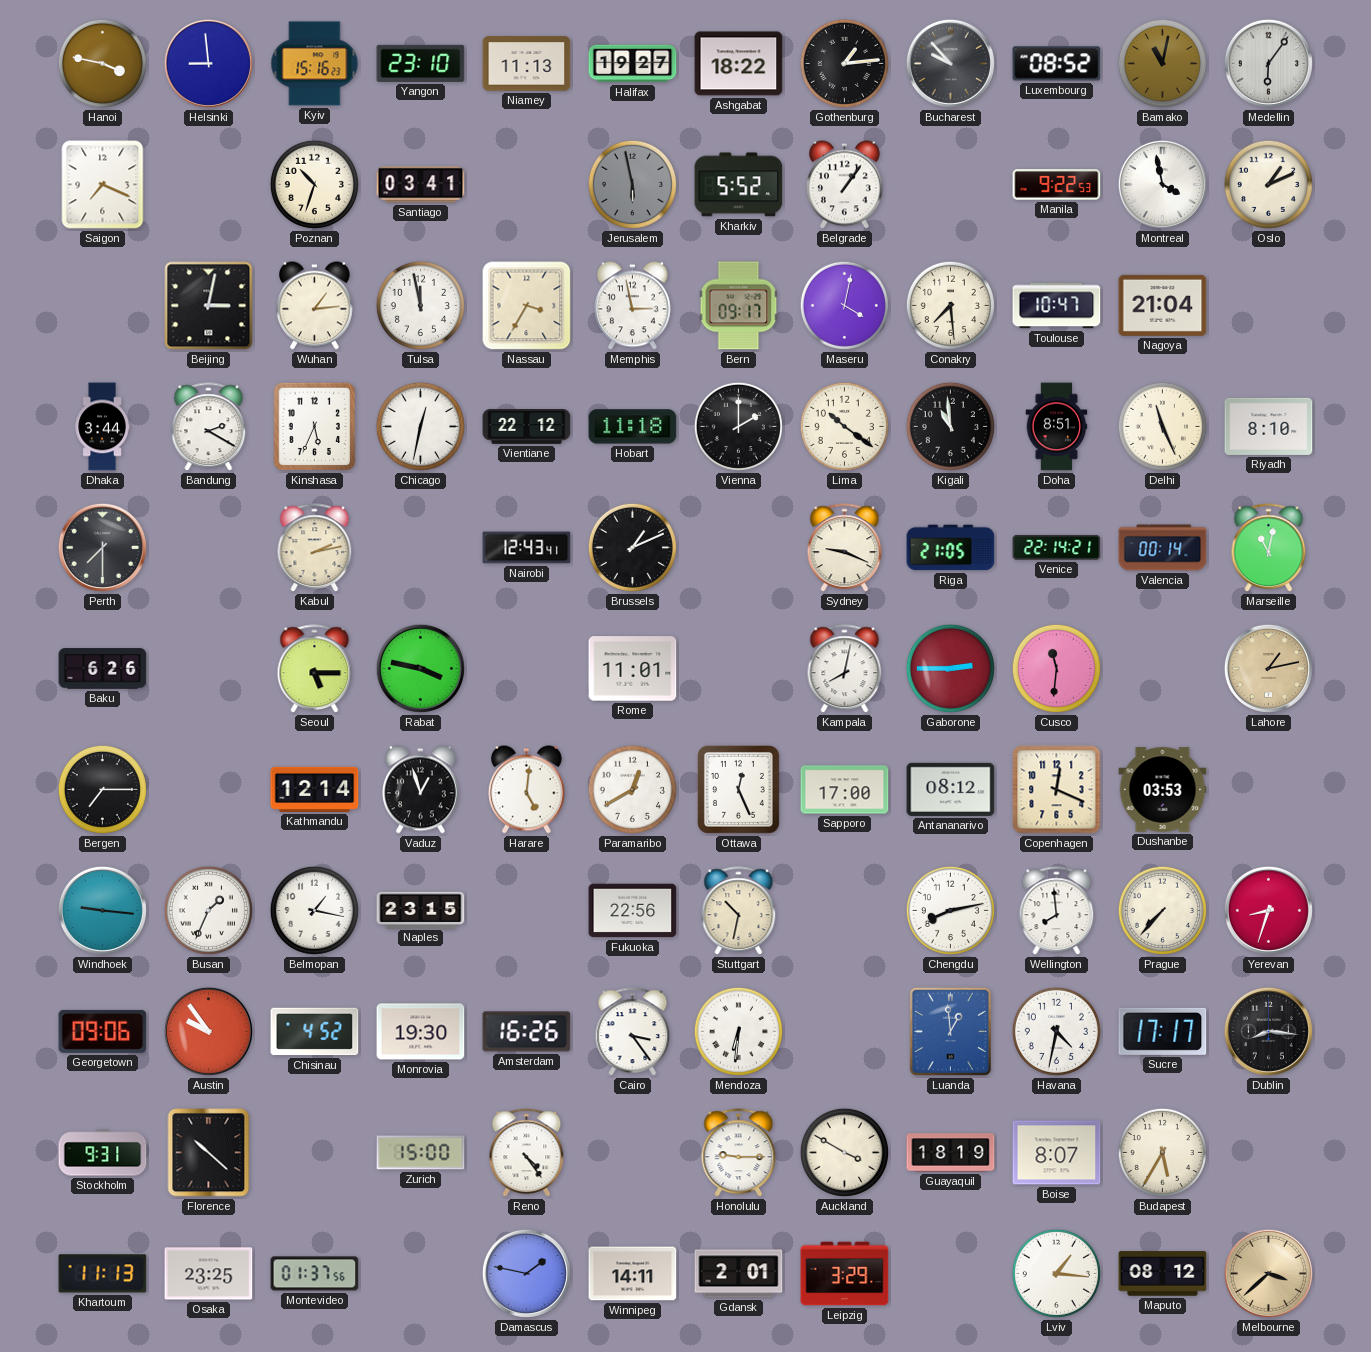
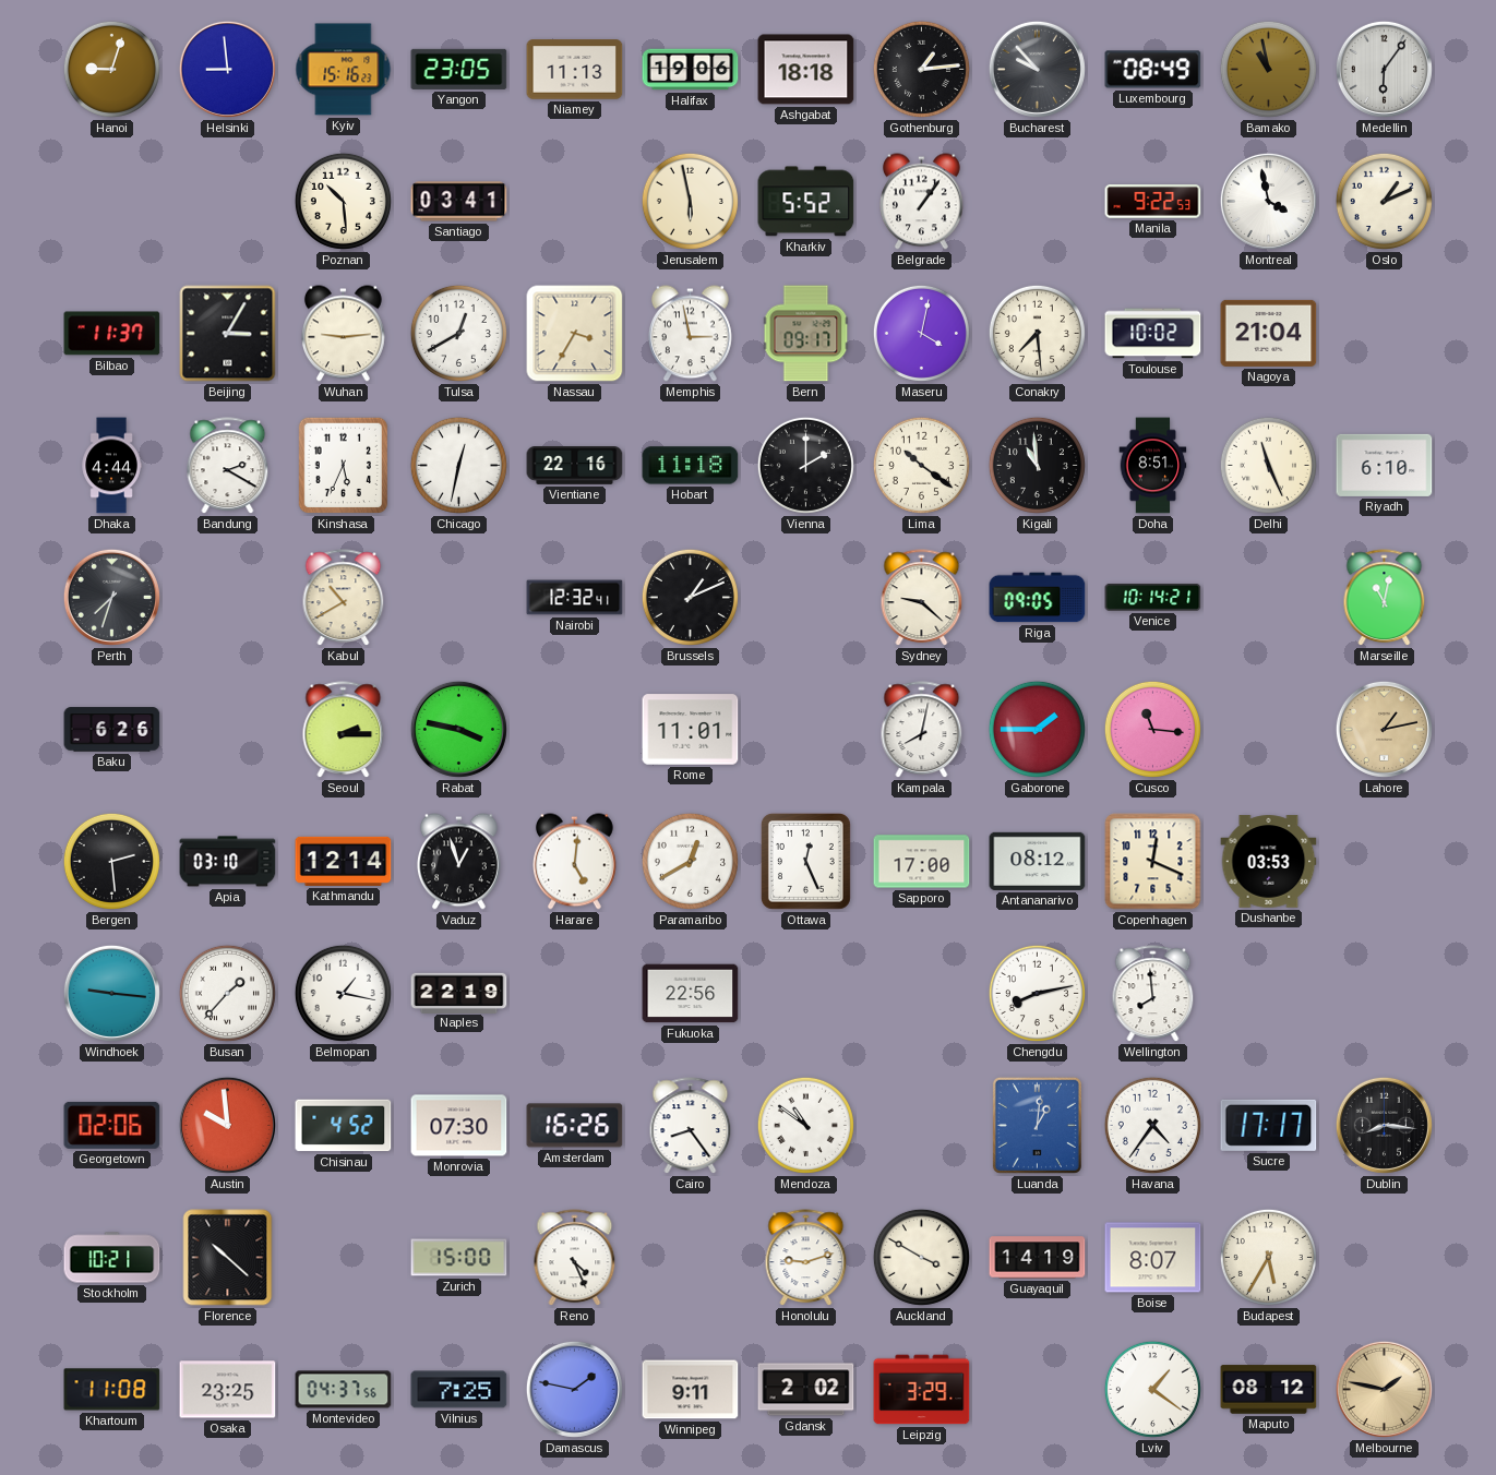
Hanoi: 3:47 -> 9:03
Yangon: 23:10 -> 23:05
Halifax: 19:27 -> 19:06
Ashgabat: 18:22 -> 18:18
Luxembourg: 08:52 -> 08:49
Bamako: 11:02 -> 10:58
Saigon: 7:19 -> none
Poznan: 10:33 -> 10:29
Jerusalem dial: grey -> cream
Bilbao: none -> 11:37
Beijing: 3:02 -> 3:05
Wuhan: 1:14 -> 9:14
Tulsa: 11:58 -> 12:40
Toulouse: 10:47 -> 10:02
Dhaka: 3:44 -> 4:44
Vientiane: 22:12 -> 22:16
Riyadh: 8:10 -> 6:10
Perth: 7:30 -> 7:33
Kabul: 2:13 -> 10:40
Nairobi: 12:43 -> 12:32
Sydney: 9:19 -> 9:22
Riga: 21:05 -> 09:05
Venice: 22:14 -> 10:14
Valencia: 00:14 -> none
Seoul: 5:15 -> 2:15
Gaborone: 2:45 -> 1:45
Cusco: 11:31 -> 11:16
Bergen: 7:15 -> 2:29
Apia: none -> 03:10
Busan: 1:34 -> 1:37
Naples: 23:15 -> 22:19
Stuttgart: 10:32 -> none
Prague: 7:37 -> none
Yerevan: 8:33 -> none
Georgetown: 09:06 -> 02:06
Austin: 9:54 -> 9:59
Monrovia: 19:30 -> 07:30
Cairo: 3:24 -> 8:24
Mendoza: 6:31 -> 10:51
Luanda: 12:59 -> 1:01
Havana: 4:32 -> 4:36
Stockholm: 9:31 -> 10:21
Reno: 4:24 -> 4:26
Honolulu: 9:15 -> 9:12
Guayaquil: 18:19 -> 14:19
Khartoum: 11:13 -> 11:08
Montevideo: 01:37 -> 04:37
Vilnius: none -> 7:25
Winnipeg: 14:11 -> 9:11
Gdansk: 2:01 -> 2:02
Lviv: 1:16 -> 1:21
Melbourne: 3:38 -> 1:47
